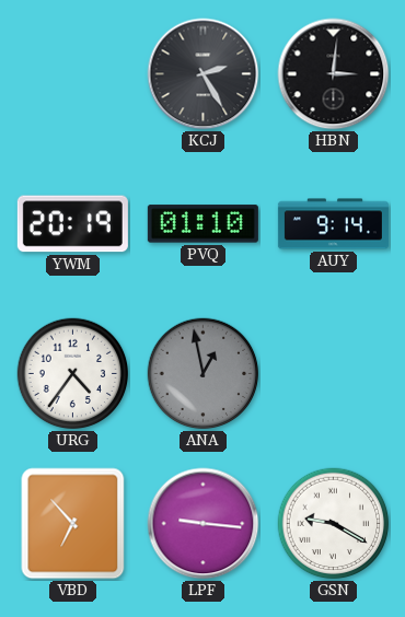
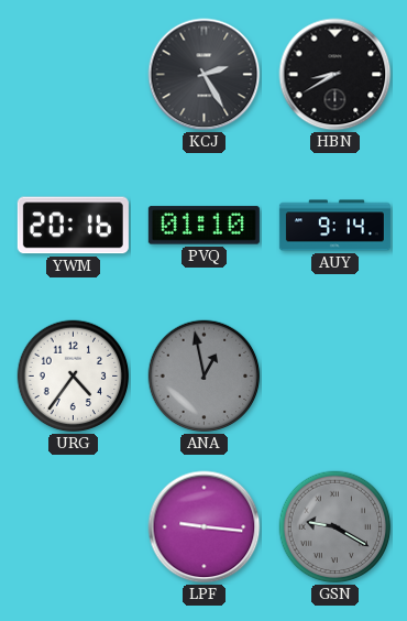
HBN: 3:01 -> 8:40
YWM: 20:19 -> 20:16
VBD: 6:53 -> none
GSN dial: white -> grey
